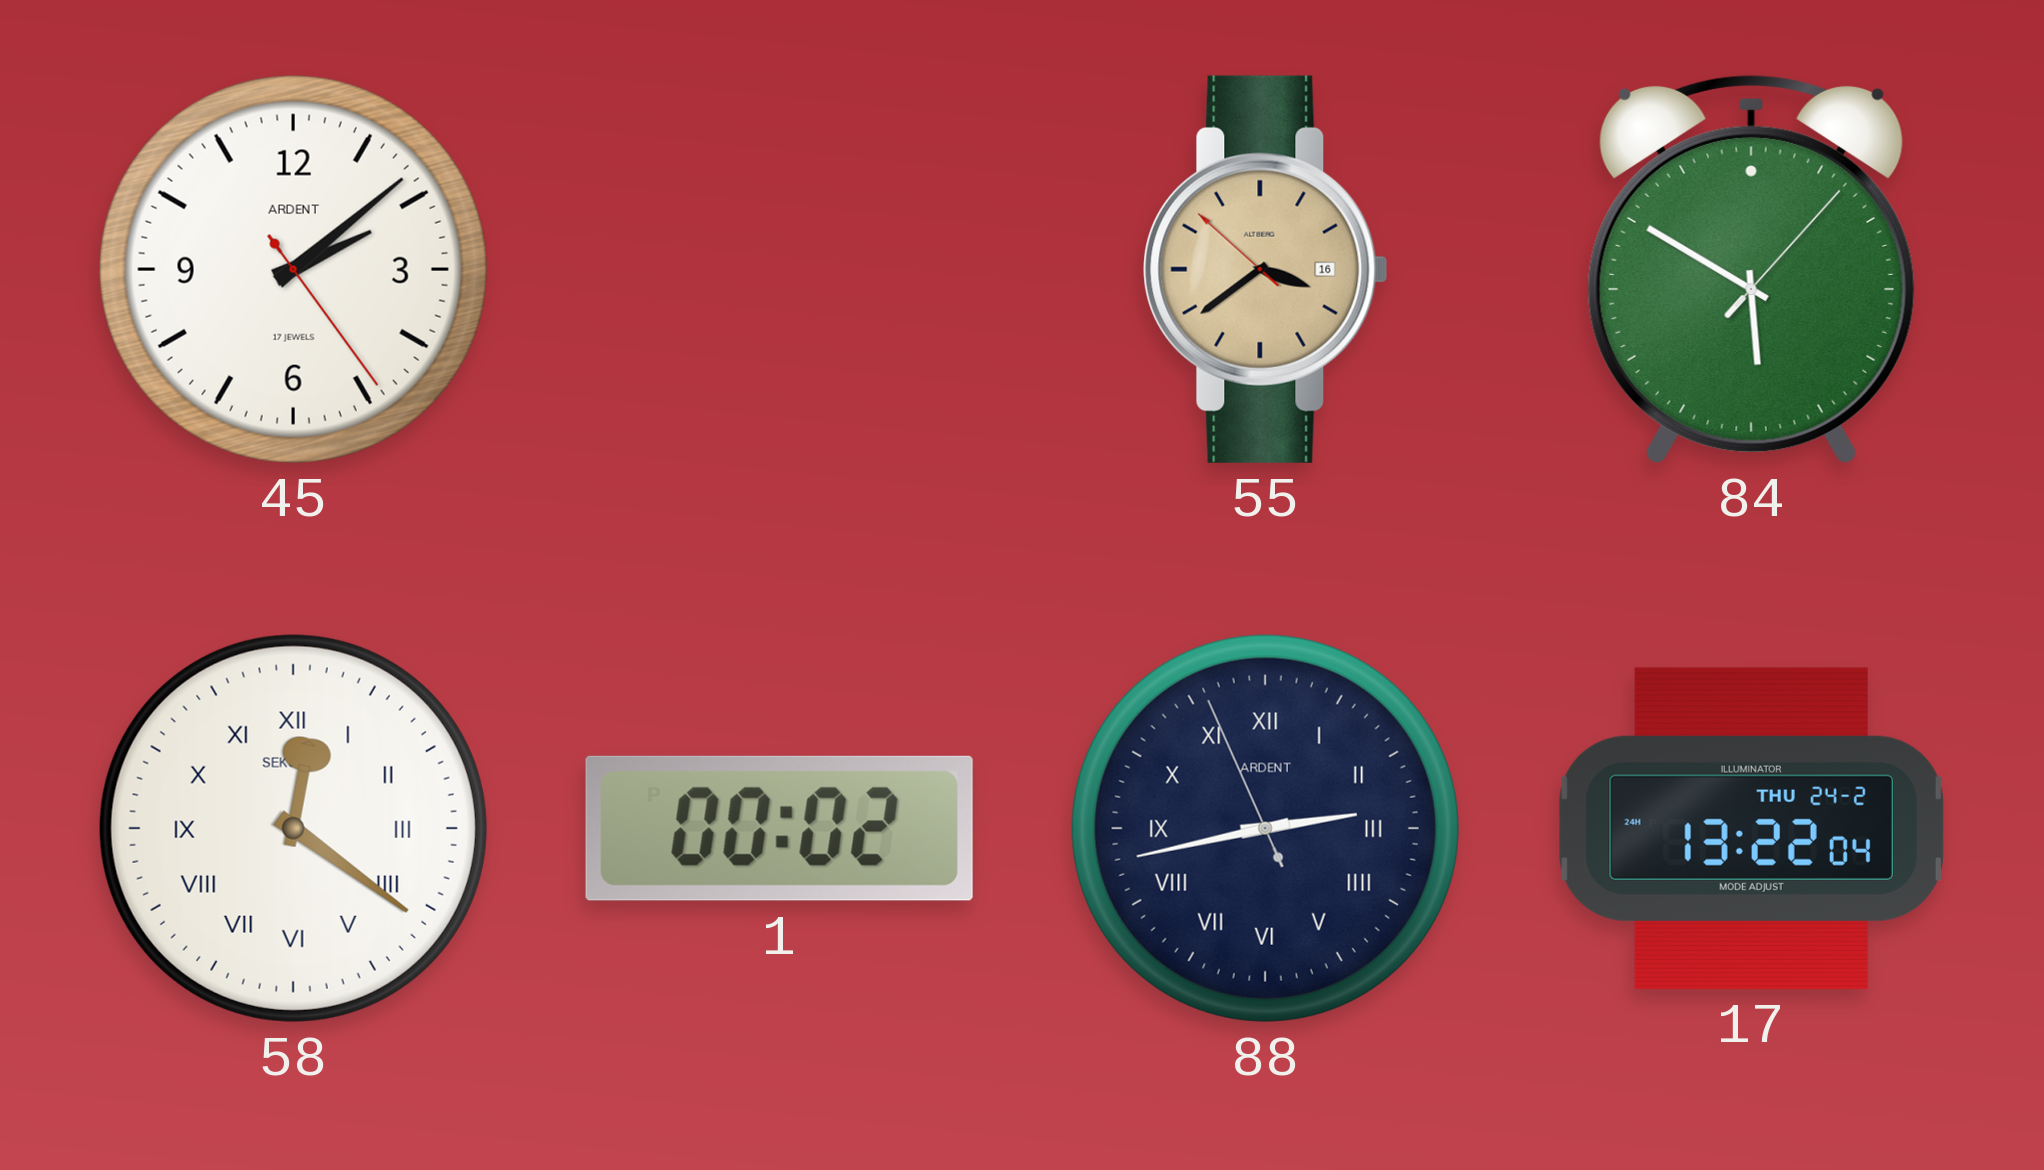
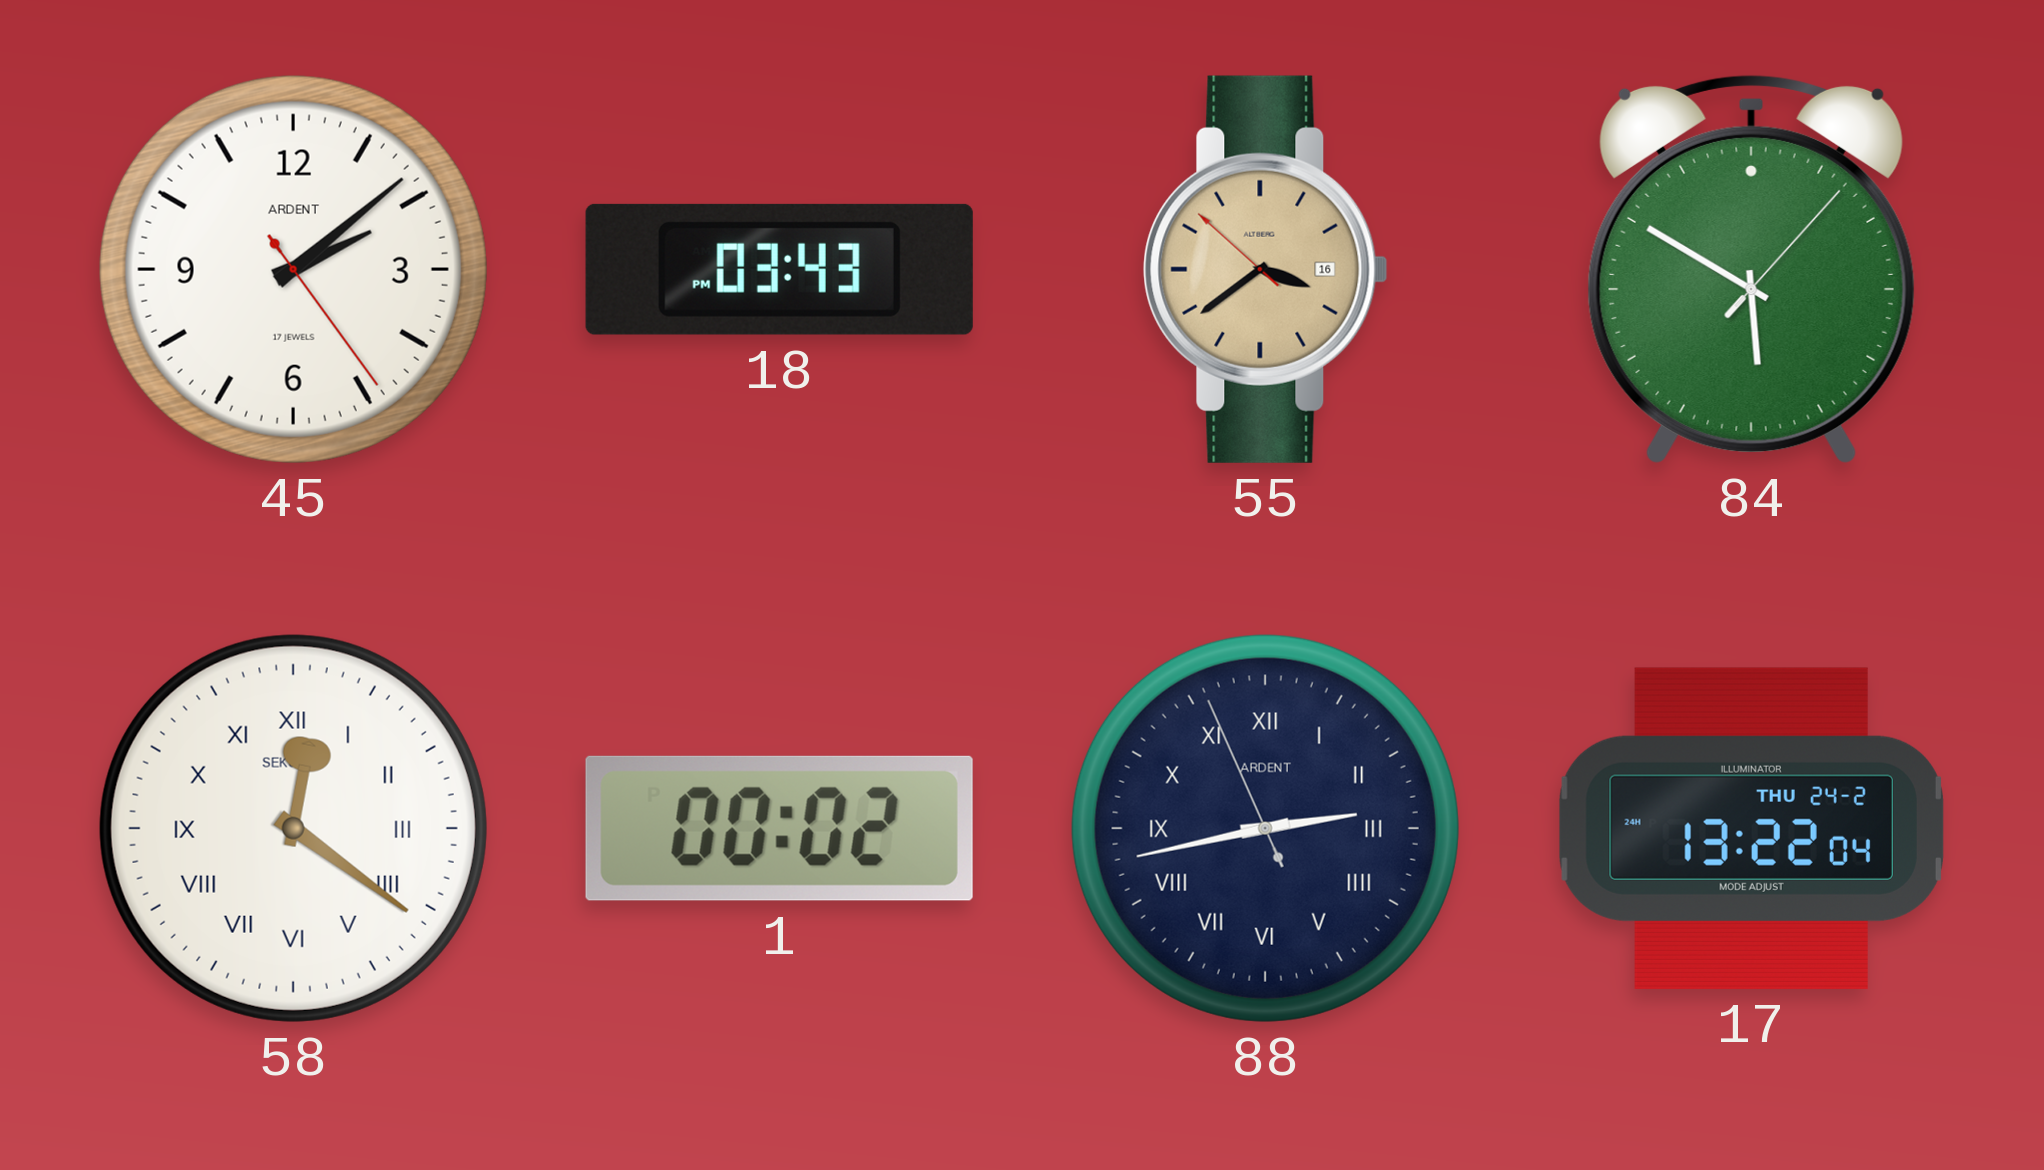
18: none -> 03:43
